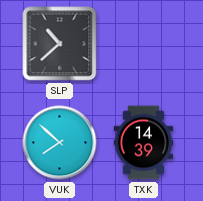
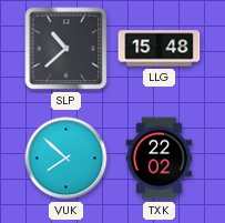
LLG: none -> 15:48
TXK: 14:39 -> 22:02
